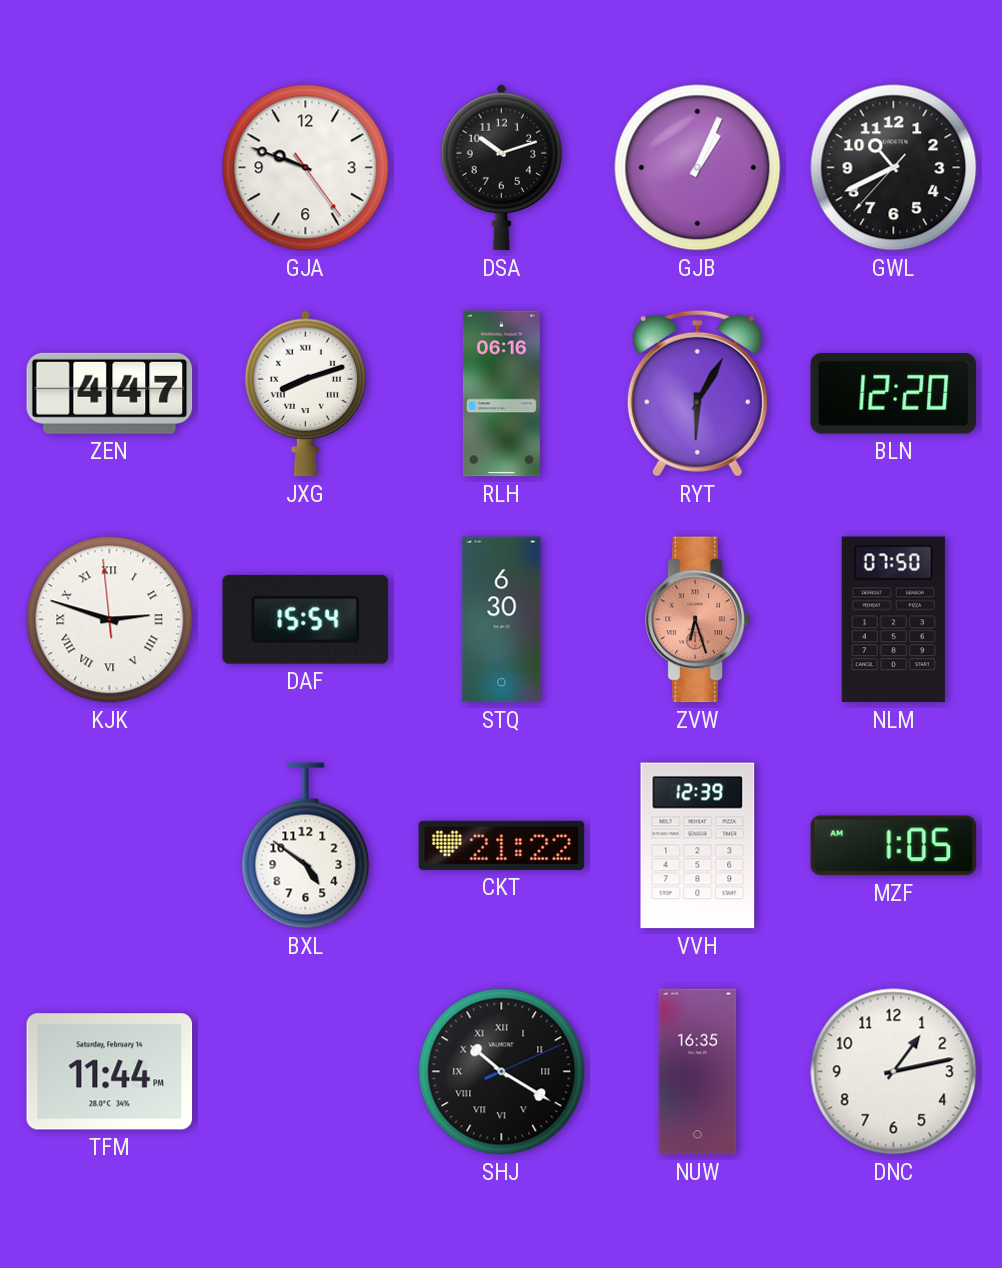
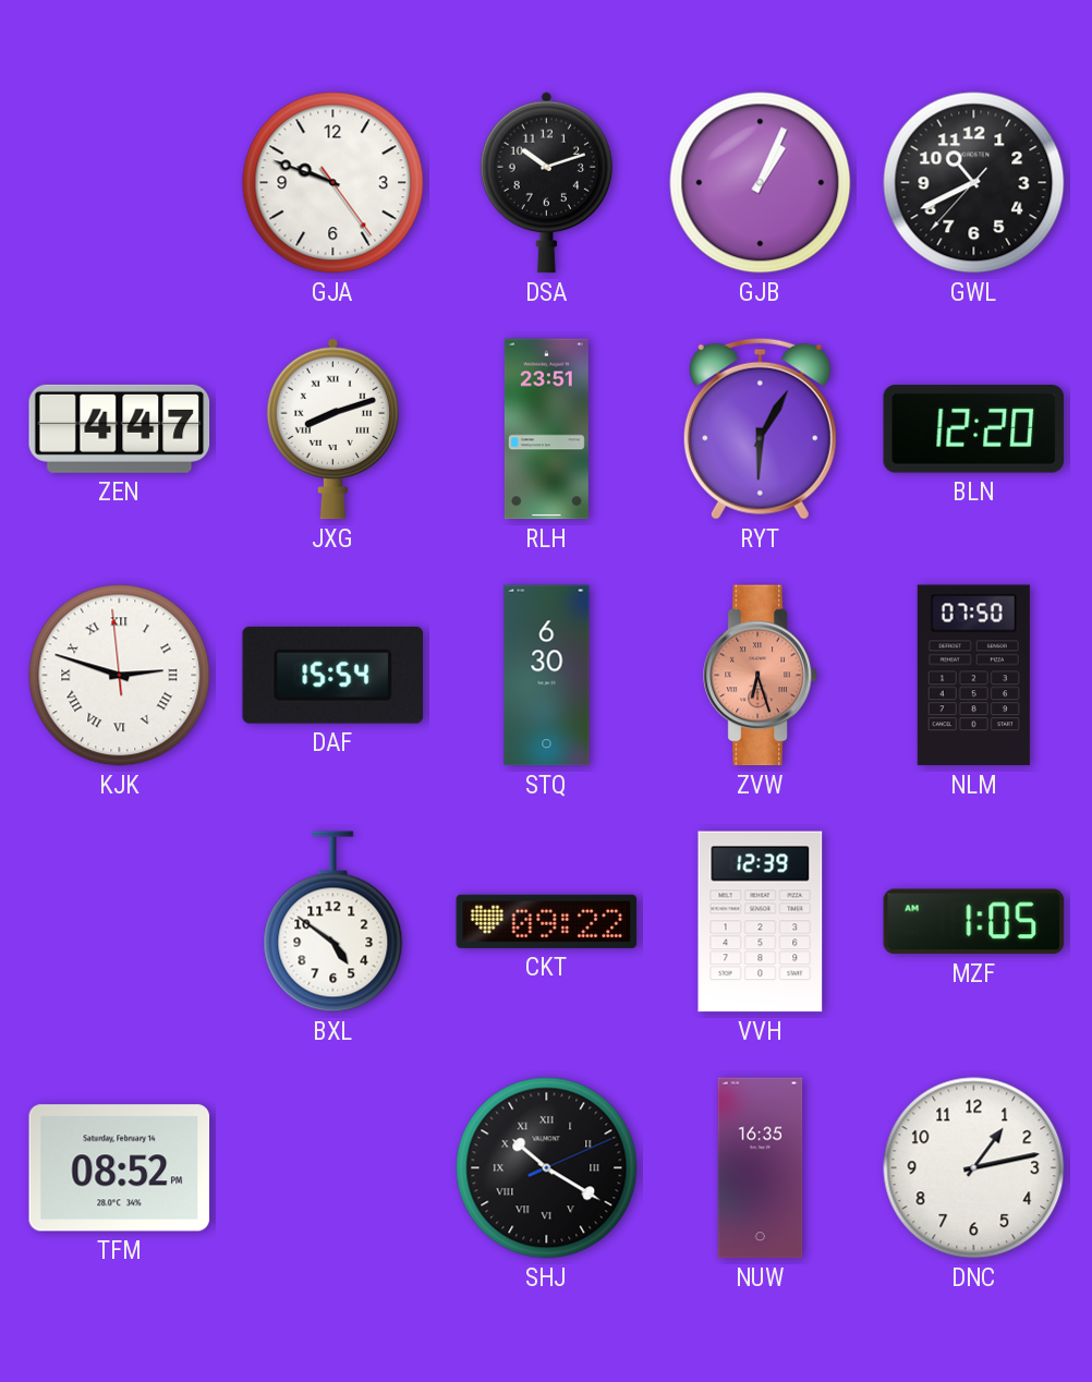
RLH: 06:16 -> 23:51
CKT: 21:22 -> 09:22
TFM: 11:44 -> 08:52
